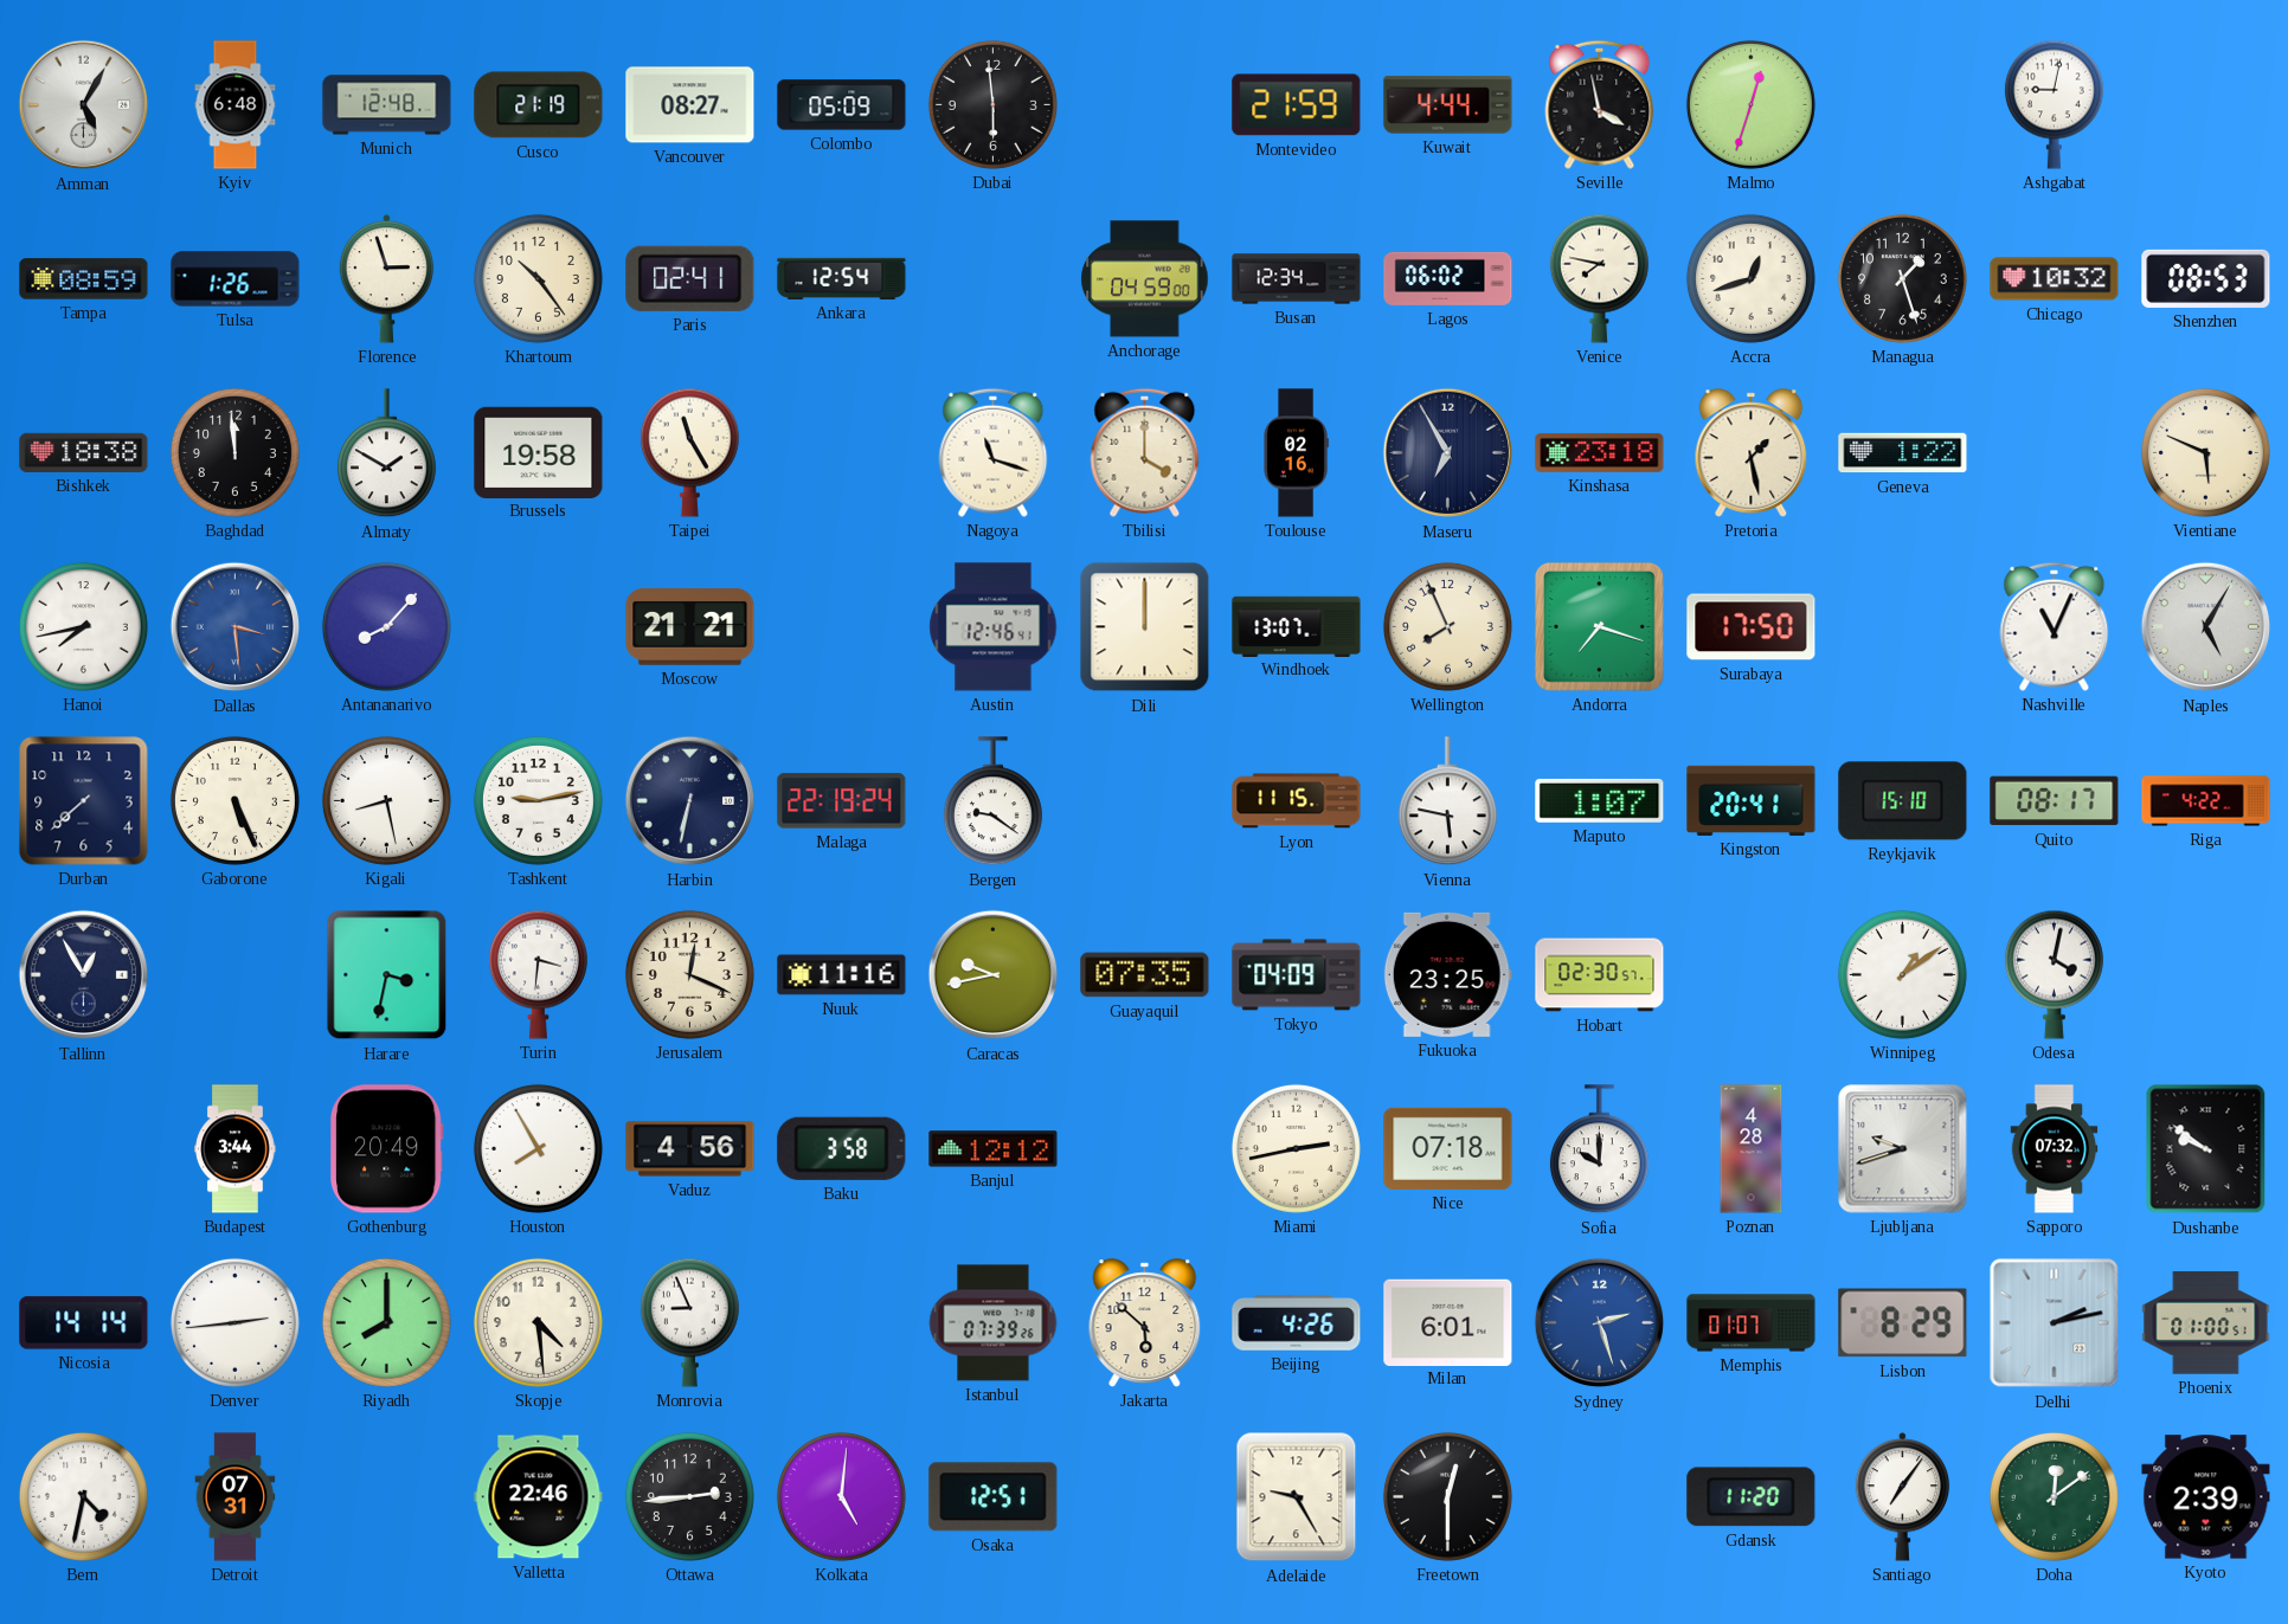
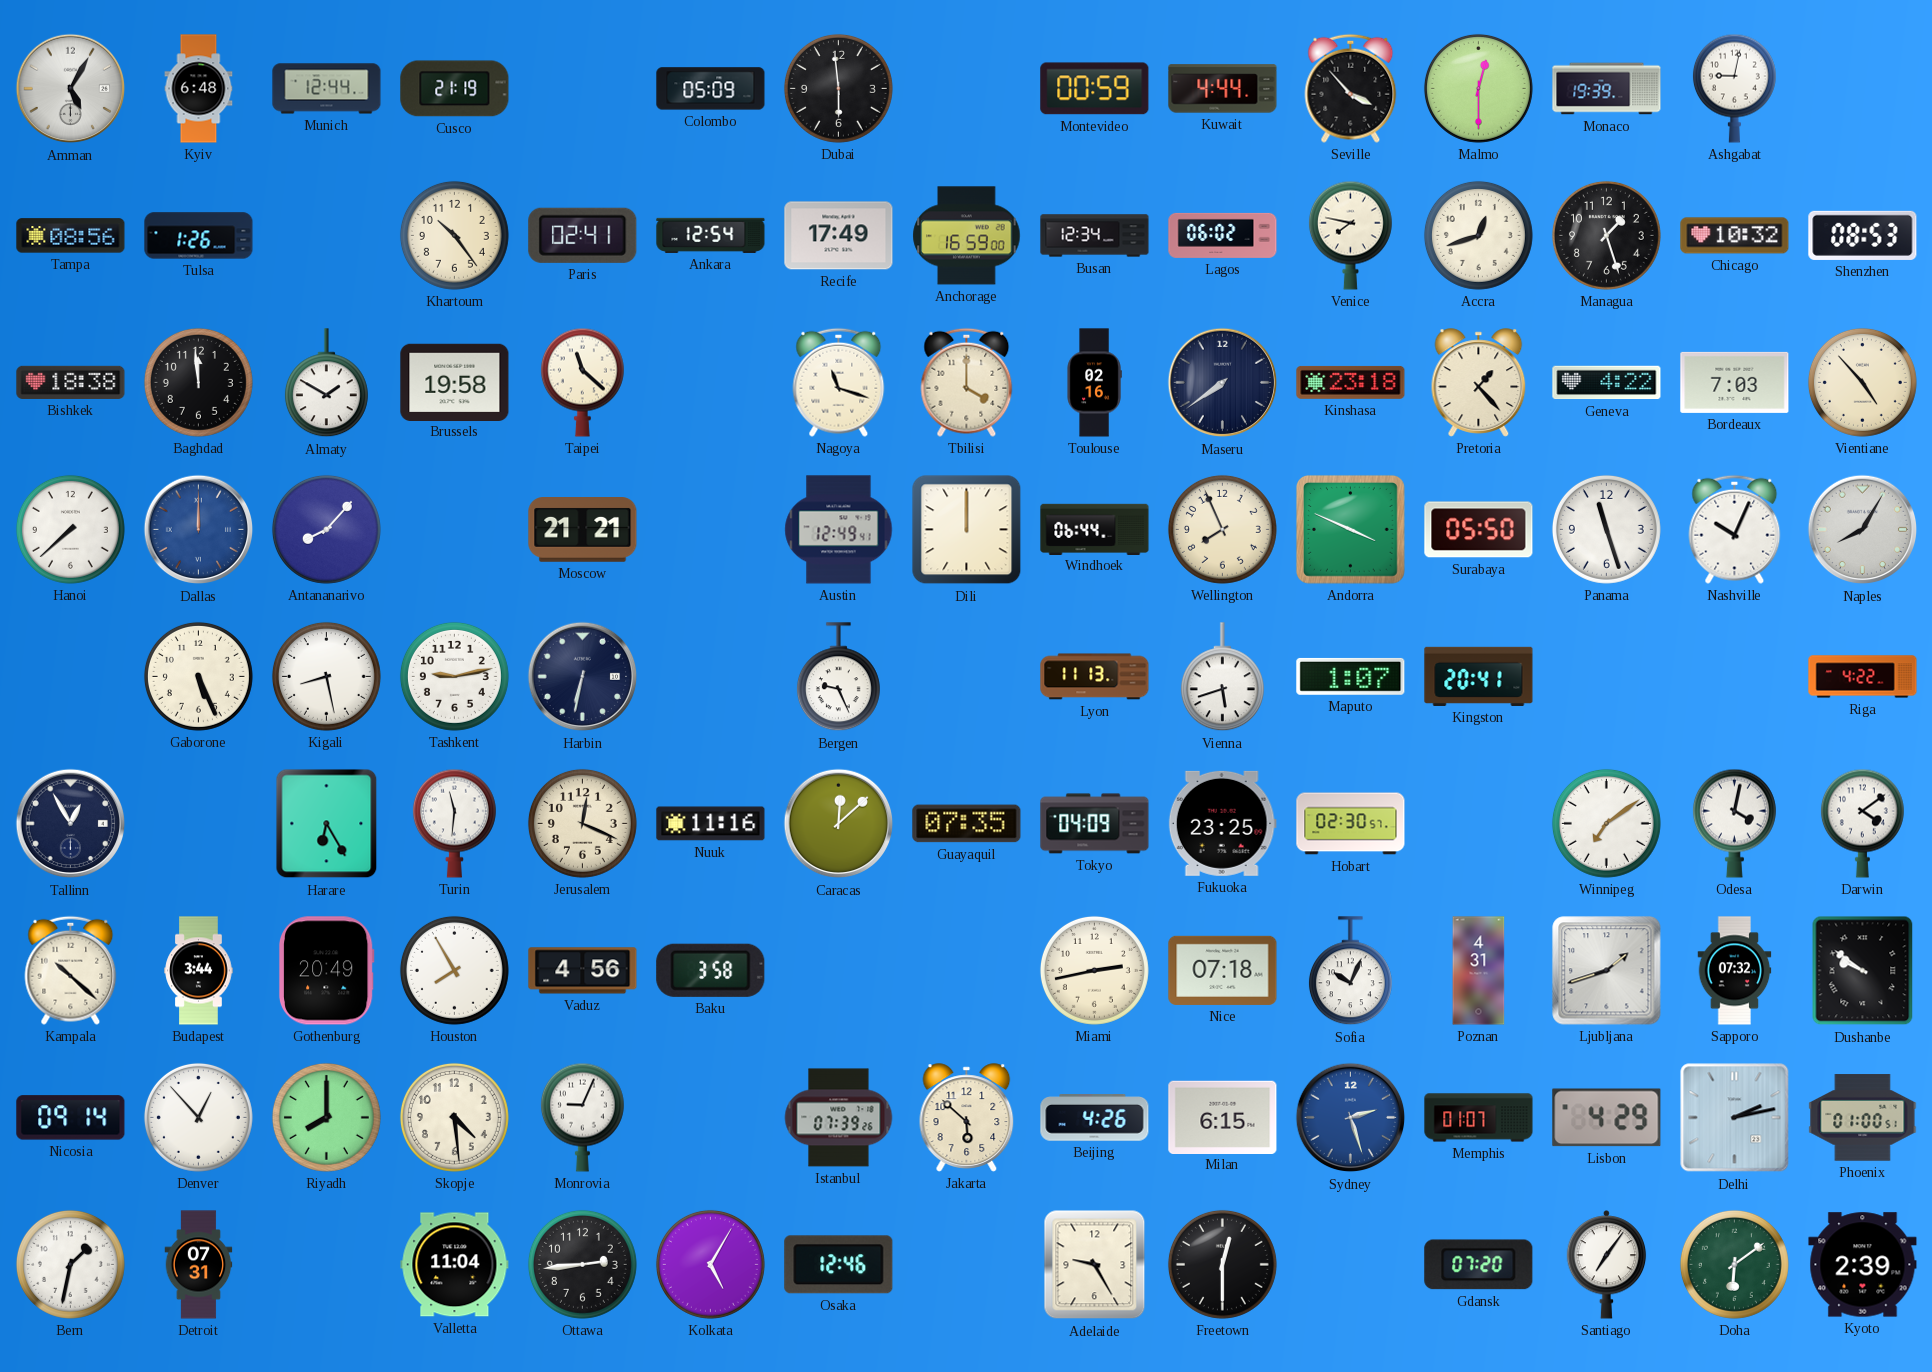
Munich: 12:48 -> 12:44
Vancouver: 08:27 -> none
Montevideo: 21:59 -> 00:59
Seville: 3:58 -> 3:53
Malmo: 12:33 -> 12:30
Monaco: none -> 19:39
Tampa: 08:59 -> 08:56
Florence: 2:57 -> none
Recife: none -> 17:49
Anchorage: 04:59 -> 16:59
Taipei: 11:25 -> 11:22
Maseru: 6:55 -> 7:39
Pretoria: 1:28 -> 1:23
Geneva: 1:22 -> 4:22
Bordeaux: none -> 7:03
Vientiane: 5:49 -> 4:53
Hanoi: 7:43 -> 7:38
Dallas: 3:29 -> 12:00
Austin: 12:46 -> 12:49
Windhoek: 13:07 -> 06:44
Andorra: 7:18 -> 3:49
Surabaya: 17:50 -> 05:50
Panama: none -> 11:27
Nashville: 11:04 -> 10:04
Naples: 5:05 -> 8:05
Durban: 7:38 -> none
Malaga: 22:19 -> none
Bergen: 9:21 -> 9:26
Lyon: 11:15 -> 11:13
Vienna: 5:47 -> 5:42
Reykjavik: 15:10 -> none
Quito: 08:17 -> none
Harare: 3:32 -> 6:25
Turin: 3:31 -> 11:31
Caracas: 9:43 -> 12:08
Winnipeg: 1:09 -> 7:09
Darwin: none -> 4:09
Kampala: none -> 10:22
Banjul: 12:12 -> none
Sofia: 10:00 -> 10:04
Poznan: 4:28 -> 4:31
Ljubljana: 9:42 -> 1:42
Nicosia: 14:14 -> 09:14
Denver: 2:44 -> 12:53
Monrovia: 8:56 -> 9:04
Milan: 6:01 -> 6:15
Lisbon: 8:29 -> 4:29
Bern: 4:32 -> 1:32
Valletta: 22:46 -> 11:04
Kolkata: 5:01 -> 5:05
Osaka: 12:51 -> 12:46
Gdansk: 11:20 -> 07:20
Doha: 12:09 -> 6:09
